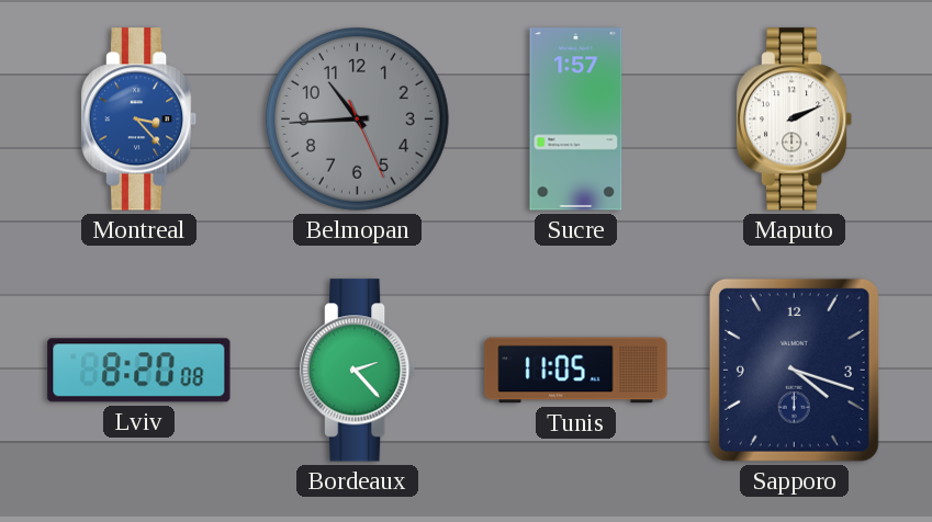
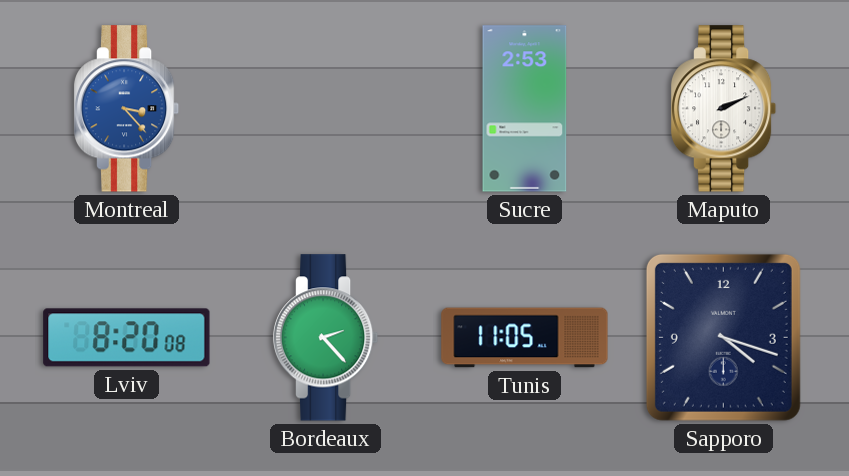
Belmopan: 10:44 -> none
Sucre: 1:57 -> 2:53
